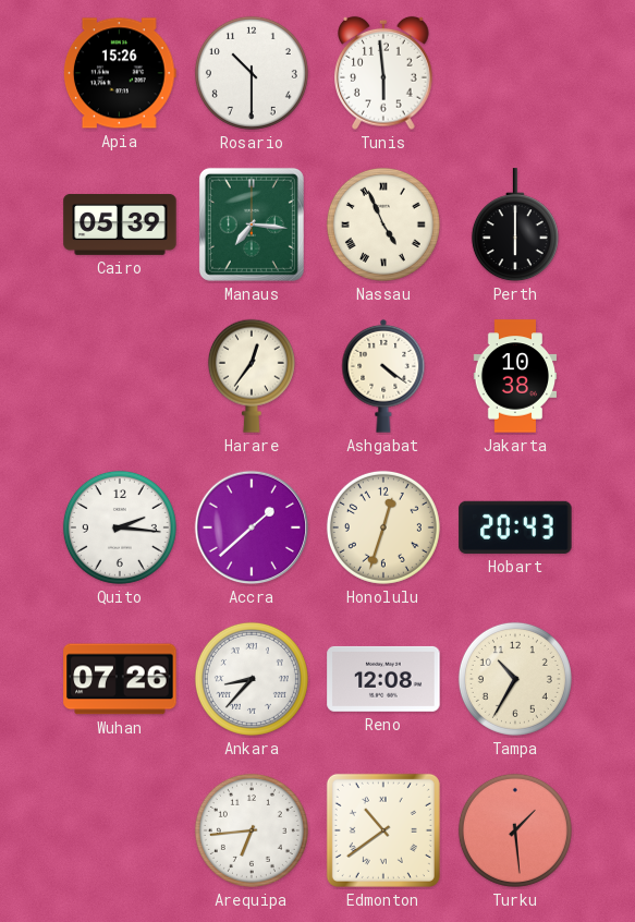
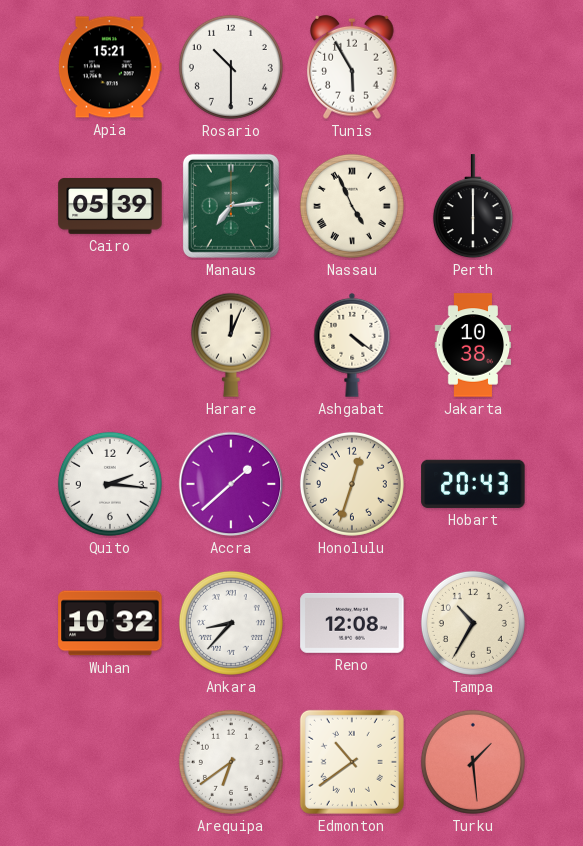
Apia: 15:26 -> 15:21
Tunis: 5:59 -> 5:55
Manaus: 7:16 -> 7:14
Harare: 12:36 -> 12:04
Wuhan: 07:26 -> 10:32
Arequipa: 6:44 -> 6:39
